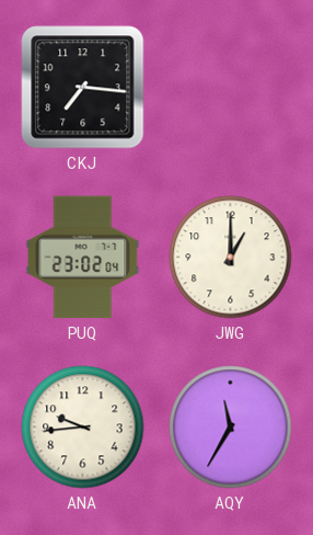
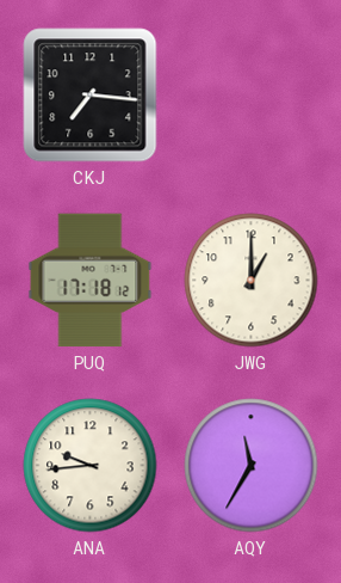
PUQ: 23:02 -> 17:18
